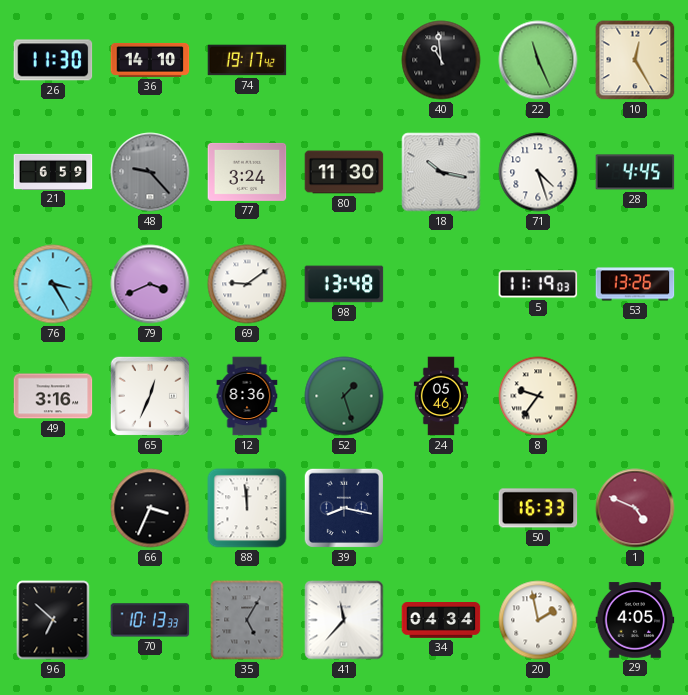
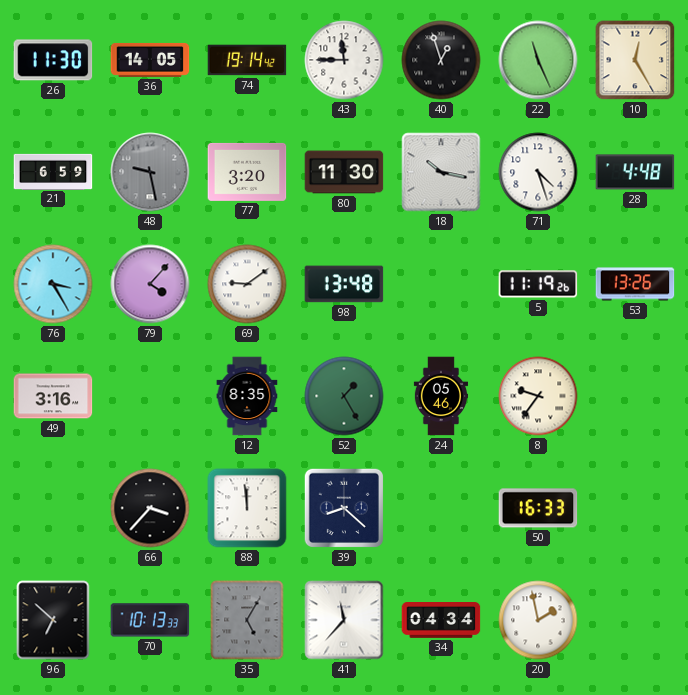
36: 14:10 -> 14:05
74: 19:17 -> 19:14
43: none -> 11:45
40: 10:59 -> 12:57
48: 9:23 -> 9:28
77: 3:24 -> 3:20
28: 4:45 -> 4:48
79: 3:41 -> 4:07
5: 11:19:03 -> 11:19:26
65: 12:34 -> none
12: 8:36 -> 8:35
52: 1:27 -> 1:25
66: 3:34 -> 3:37
39: 8:17 -> 8:22
1: 4:49 -> none
29: 4:05 -> none
